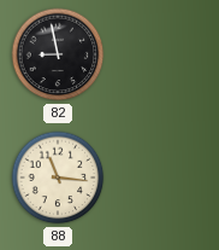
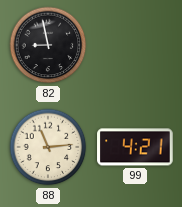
88: 11:16 -> 11:14
99: none -> 4:21
